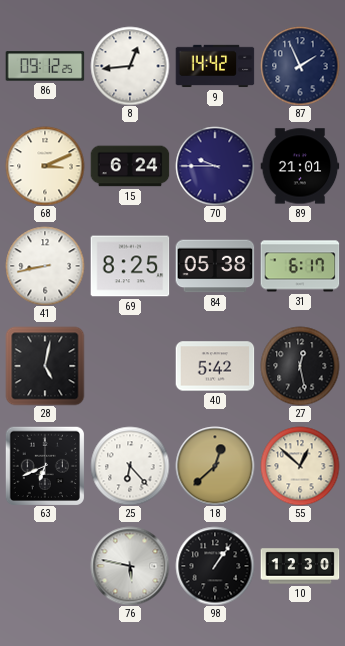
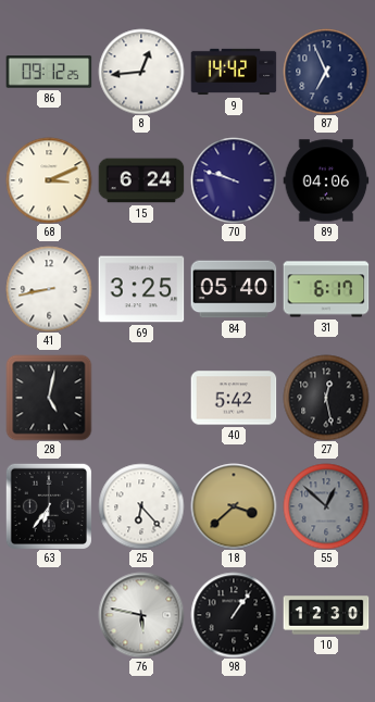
87: 1:56 -> 6:56
70: 9:45 -> 9:48
89: 21:01 -> 04:06
69: 8:25 -> 3:25
84: 05:38 -> 05:40
63: 6:41 -> 6:36
18: 12:38 -> 3:38
55 dial: cream -> grey
